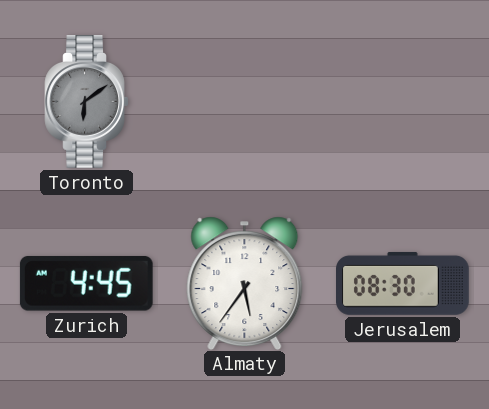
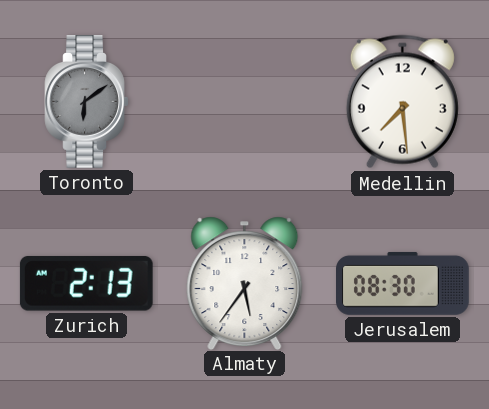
Medellin: none -> 7:29
Zurich: 4:45 -> 2:13
